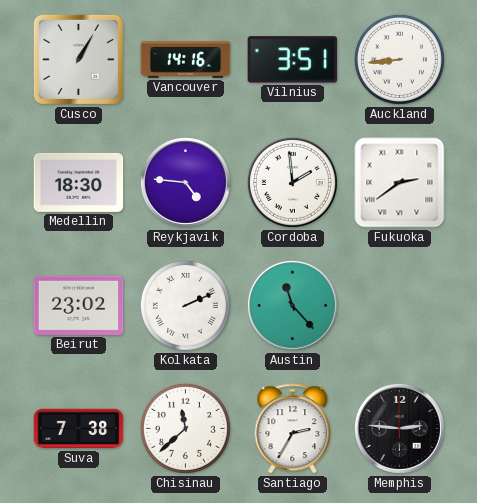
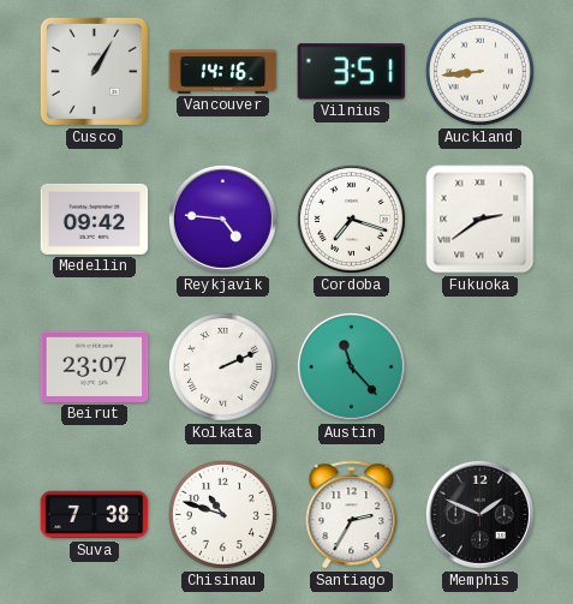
Medellin: 18:30 -> 09:42
Cordoba: 1:59 -> 7:18
Beirut: 23:02 -> 23:07
Chisinau: 11:38 -> 10:48
Memphis: 2:46 -> 1:49
